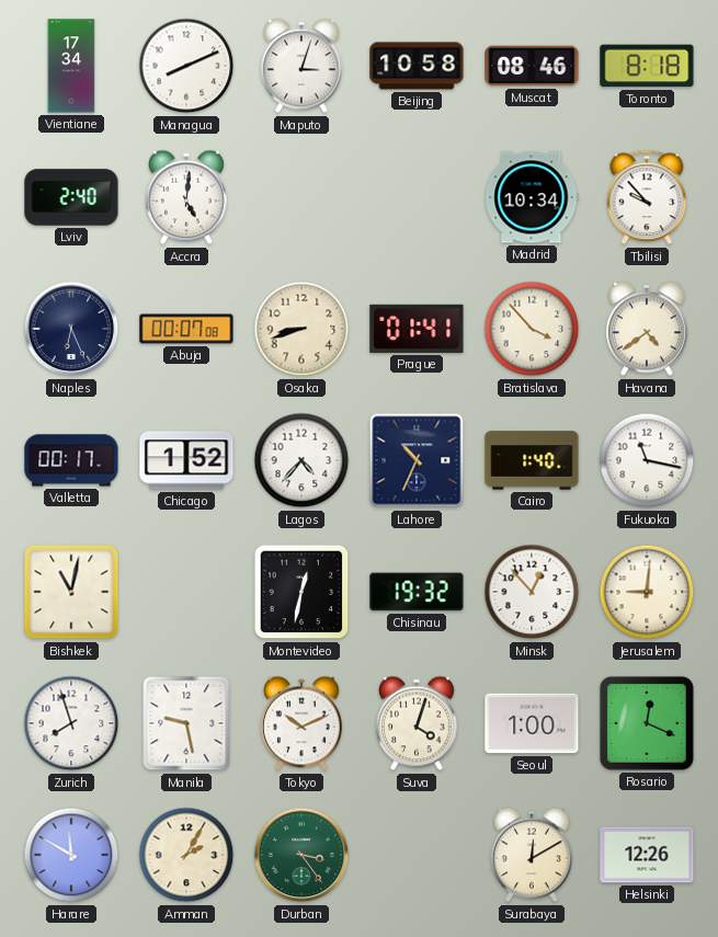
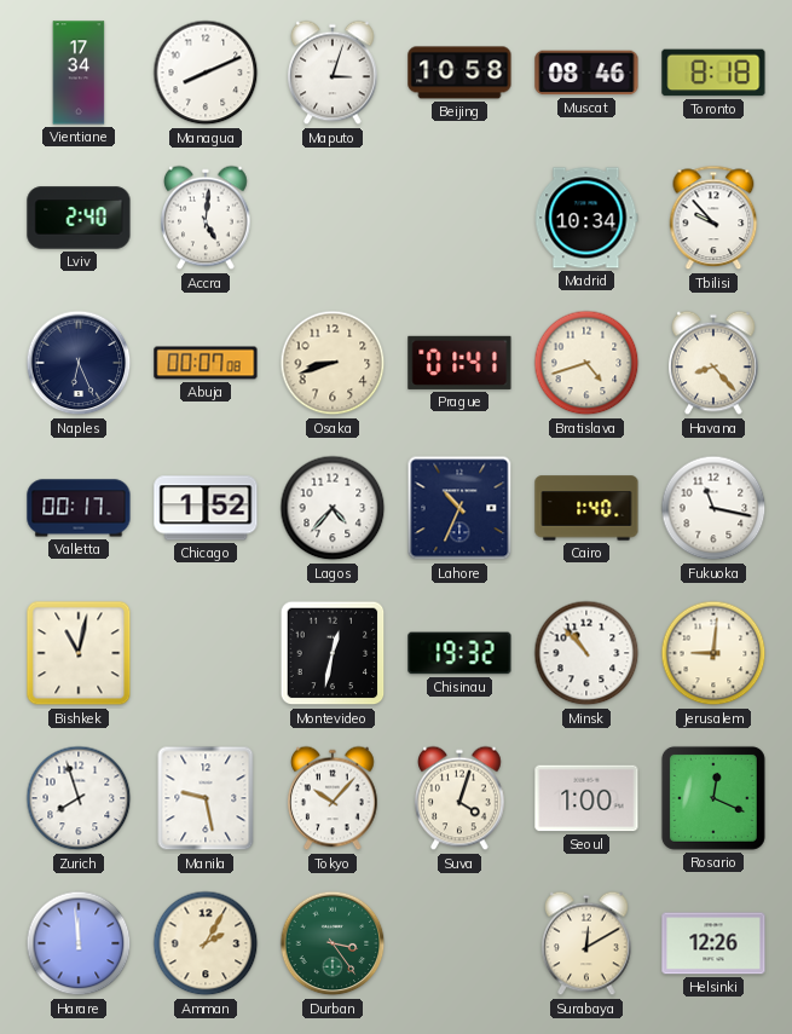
Bratislava: 3:53 -> 4:42
Havana: 4:39 -> 8:23
Minsk: 12:53 -> 10:53
Tokyo: 10:11 -> 10:07
Harare: 11:50 -> 11:59
